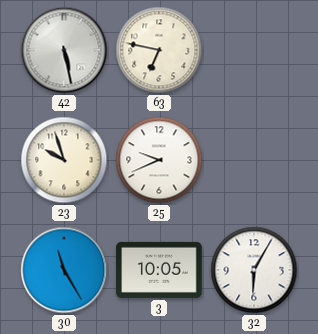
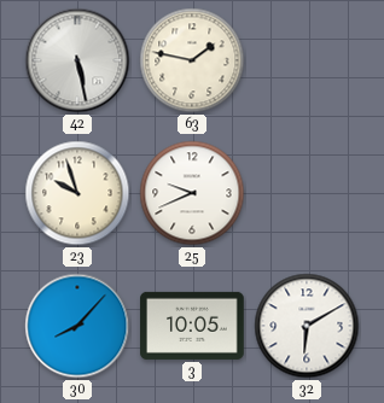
63: 6:47 -> 1:47
30: 11:25 -> 8:07
32: 6:05 -> 6:10
